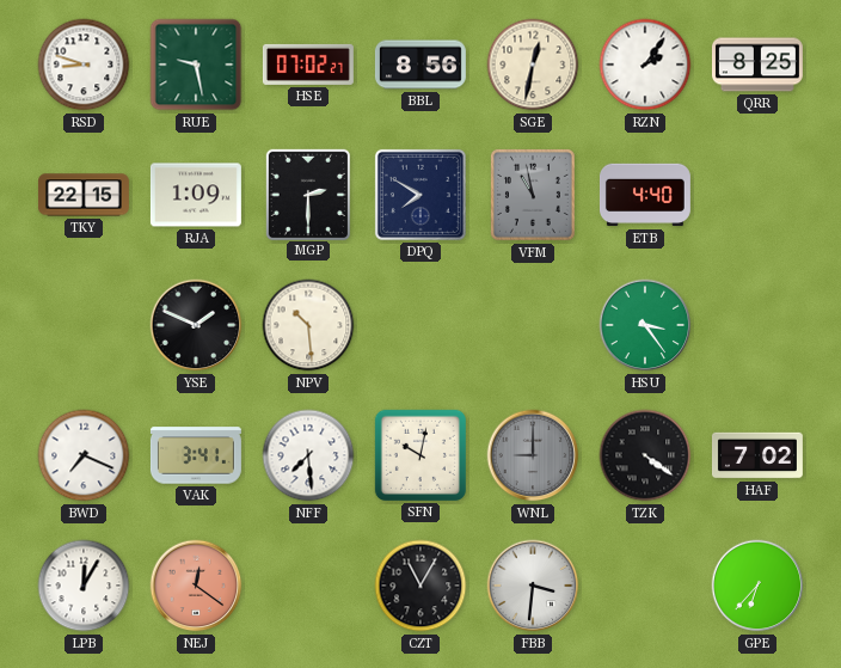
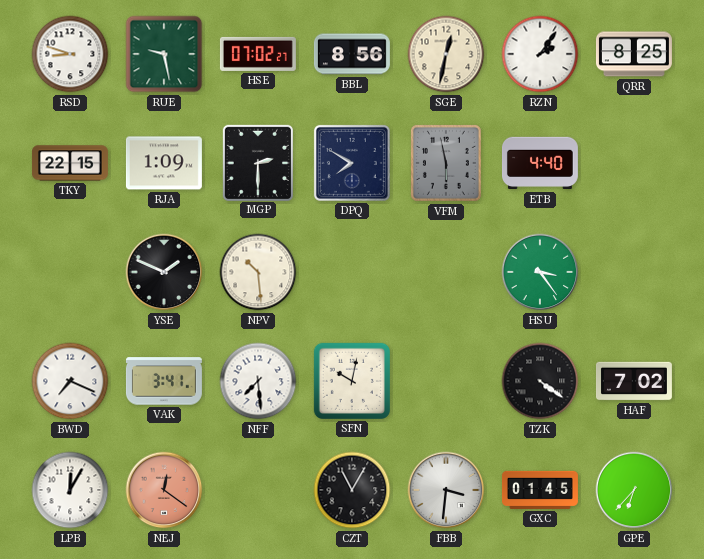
VFM: 10:58 -> 5:58
WNL: 9:00 -> none
GXC: none -> 01:45
